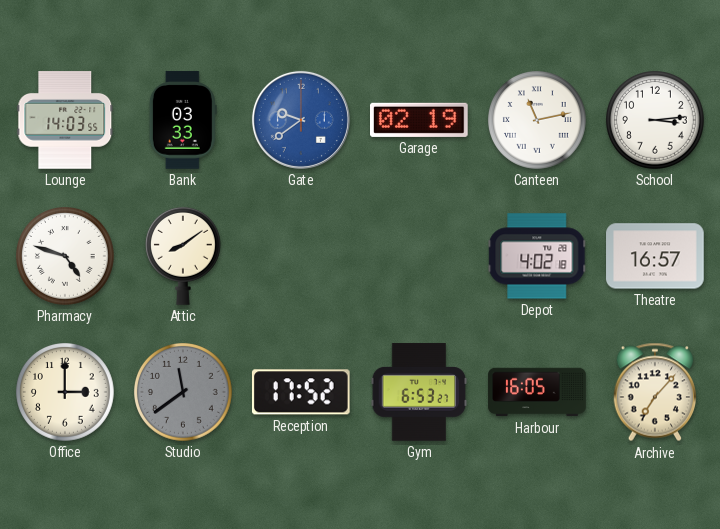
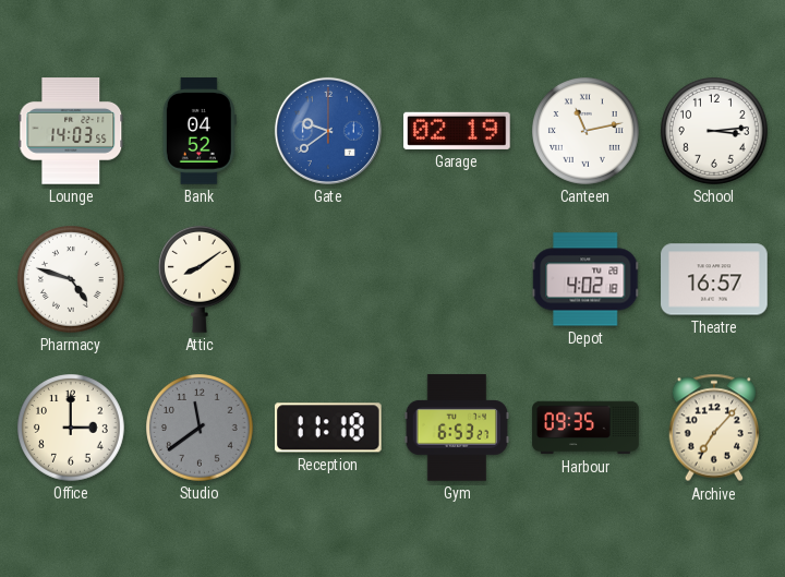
Bank: 03:33 -> 04:52
Reception: 17:52 -> 11:18
Harbour: 16:05 -> 09:35
